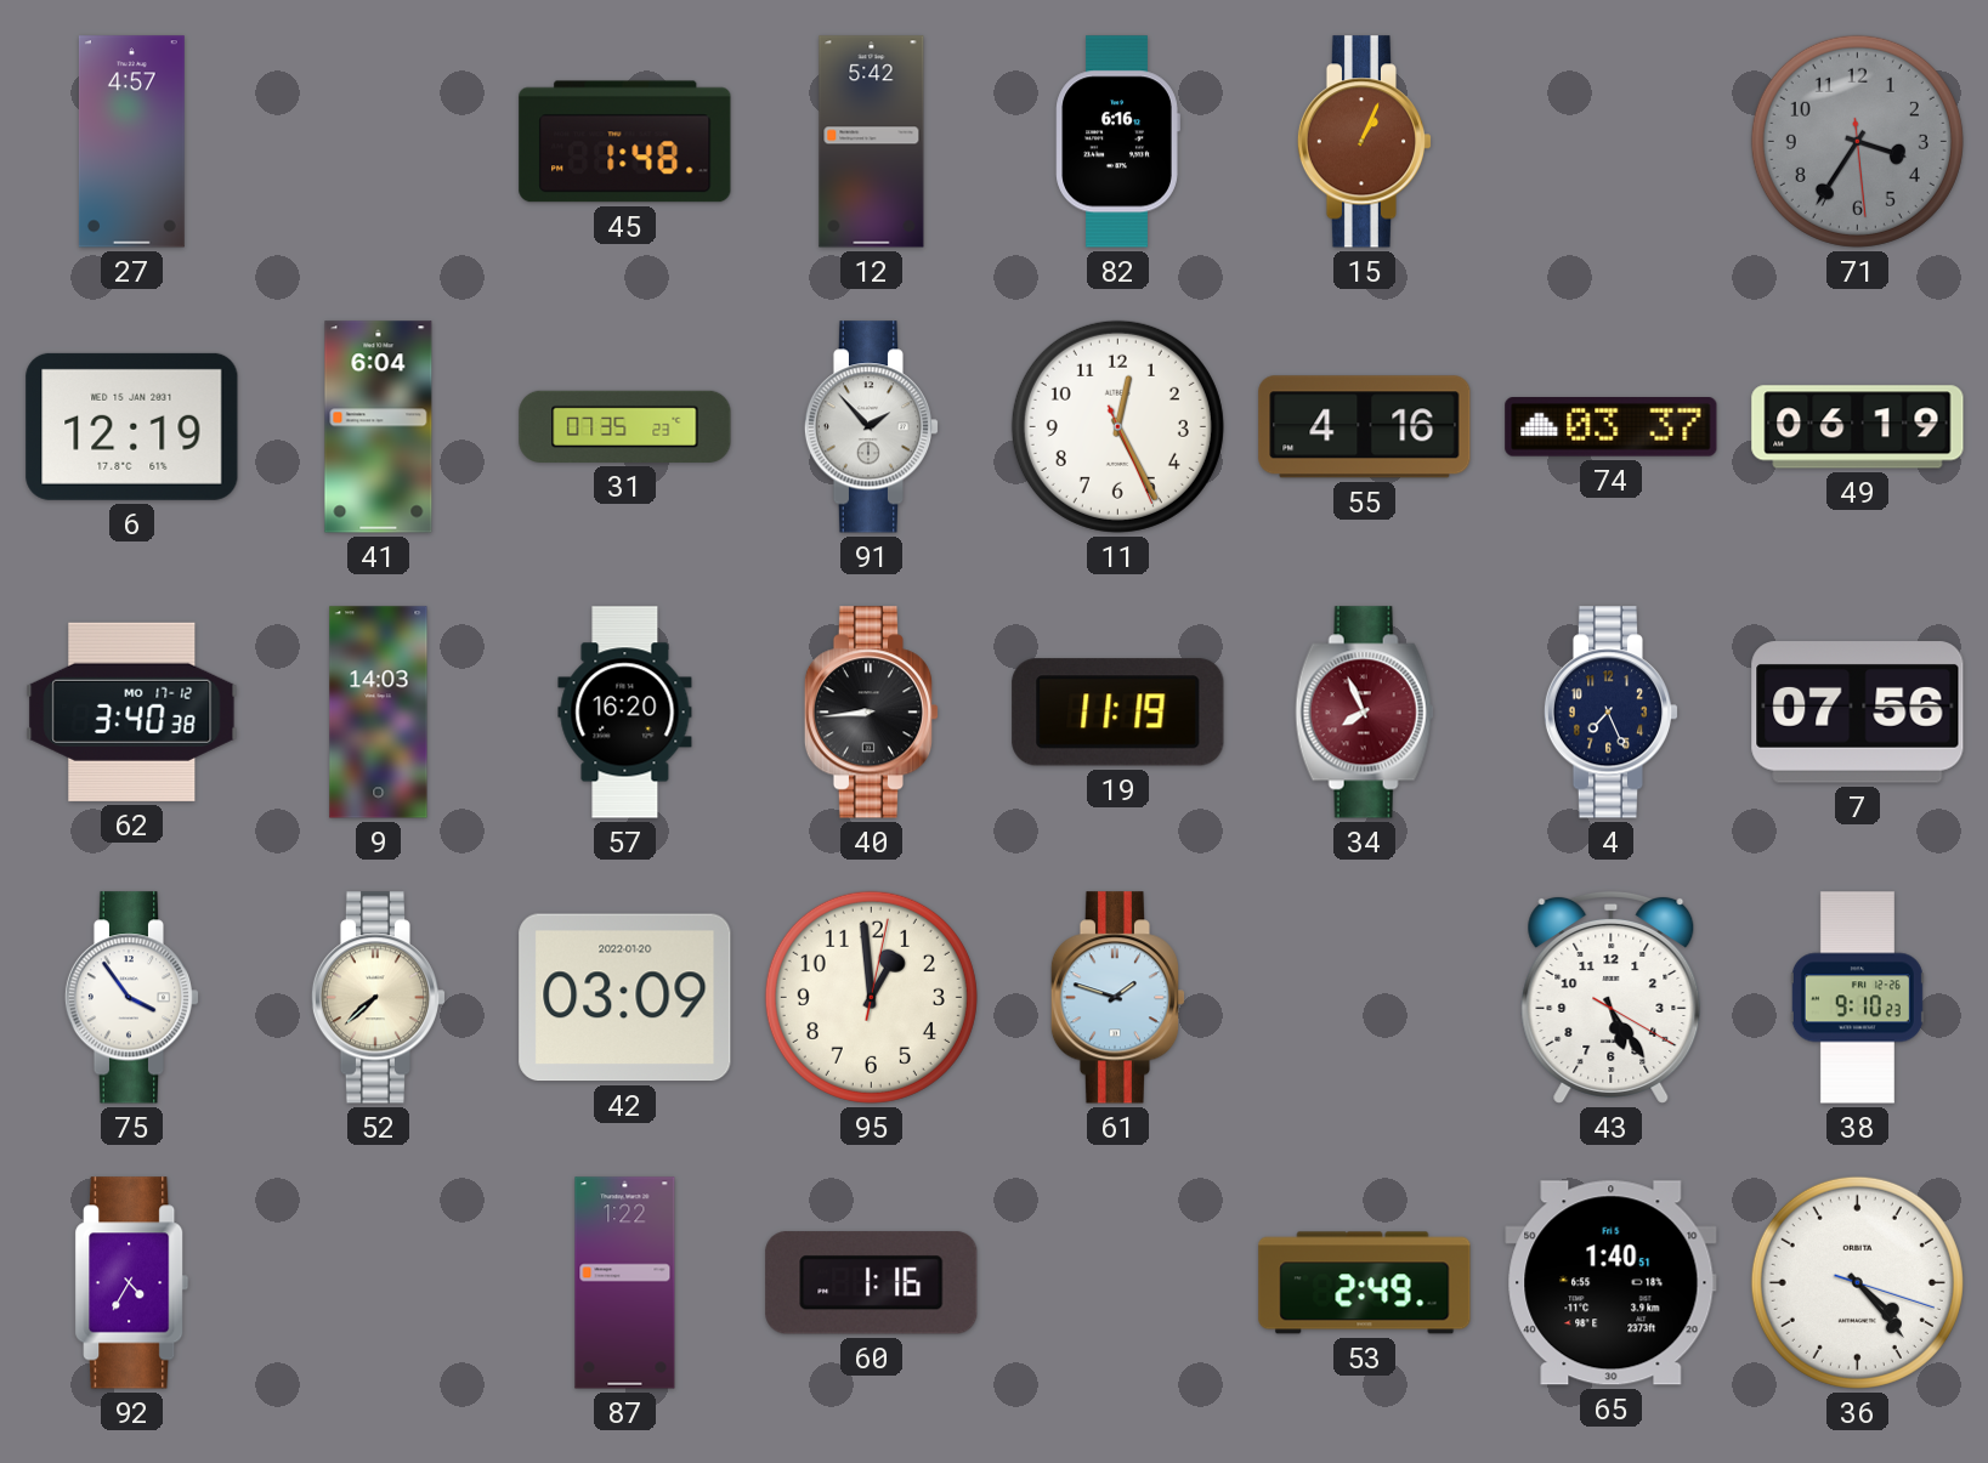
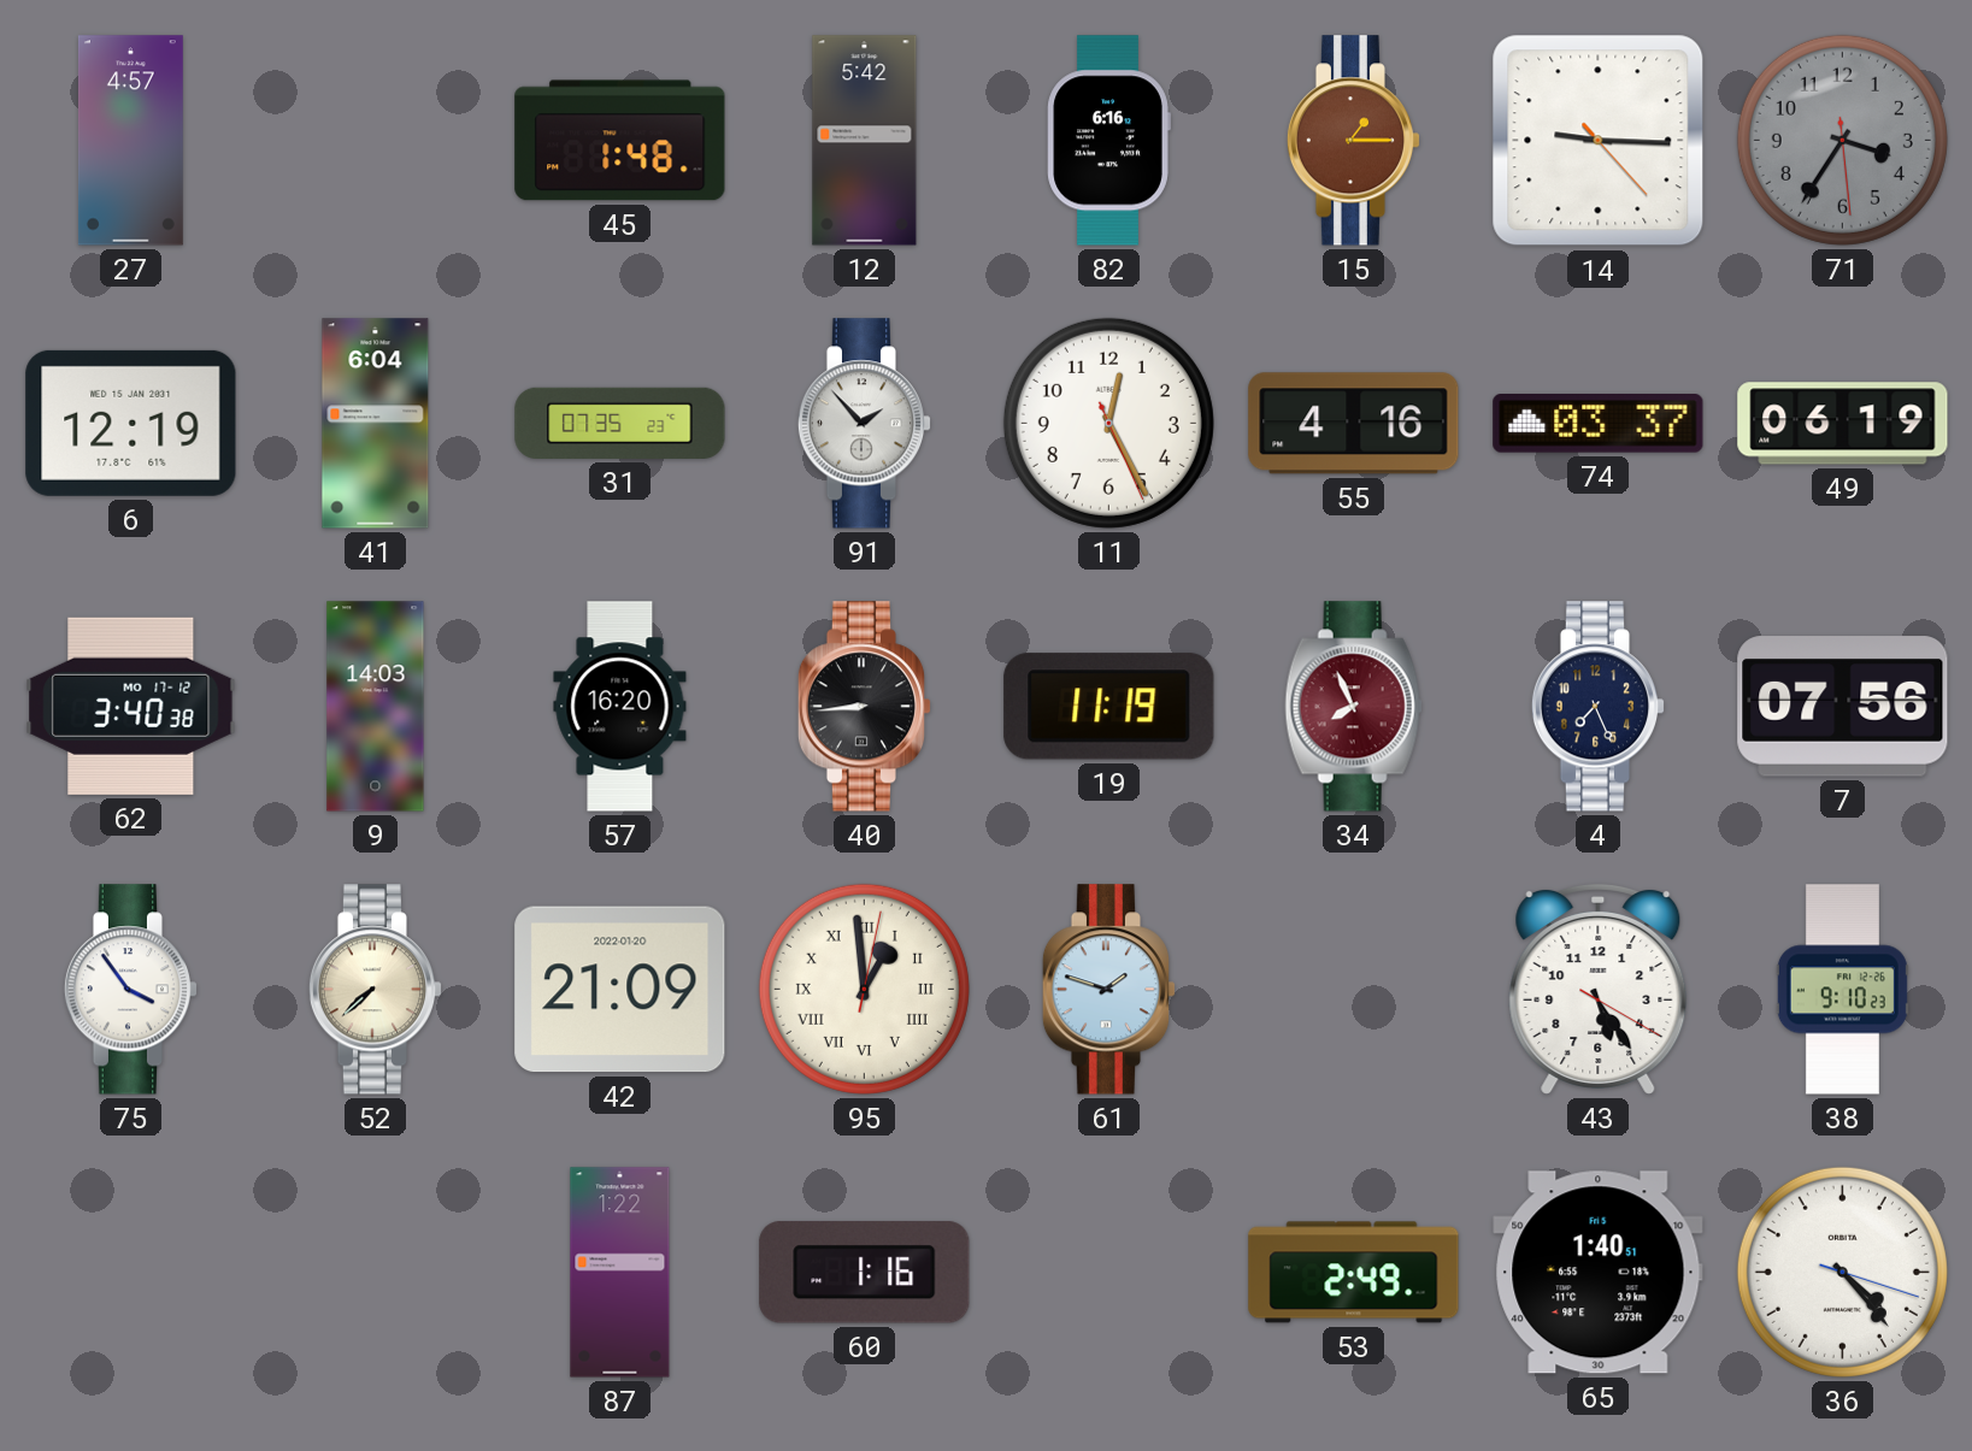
15: 1:04 -> 1:15
14: none -> 9:15
42: 03:09 -> 21:09
95 numerals: Arabic -> Roman
92: 4:35 -> none
